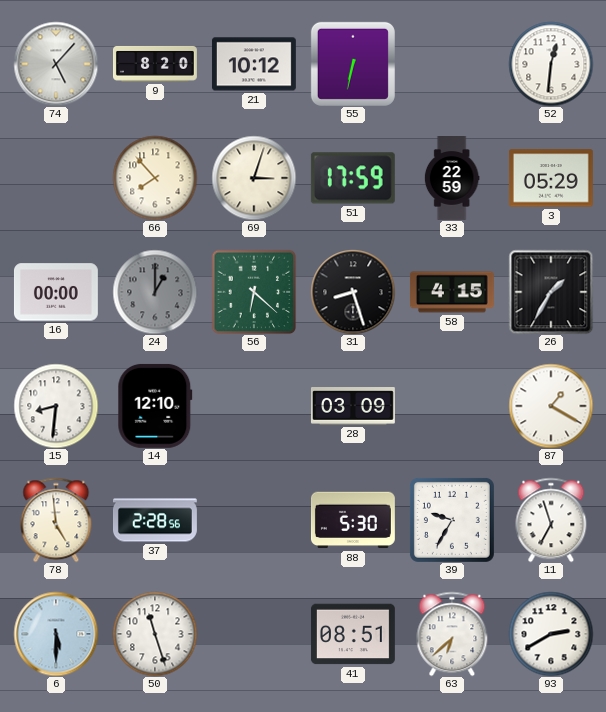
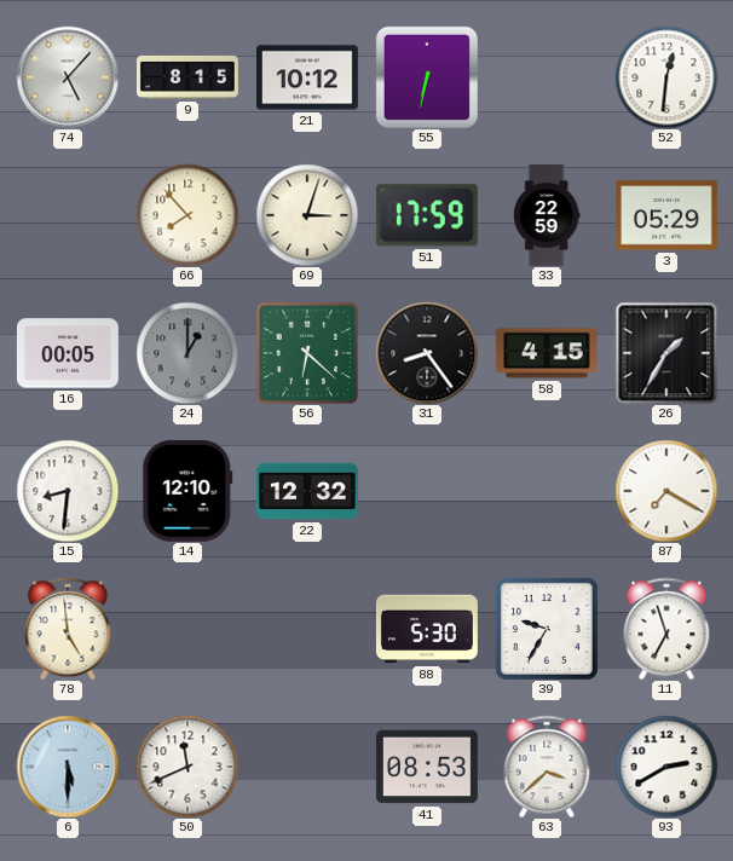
9: 8:20 -> 8:15
16: 00:00 -> 00:05
31: 8:27 -> 8:24
22: none -> 12:32
28: 03:09 -> none
87: 1:20 -> 7:20
37: 2:28 -> none
50: 11:27 -> 11:41
41: 08:51 -> 08:53
63: 6:38 -> 3:38
